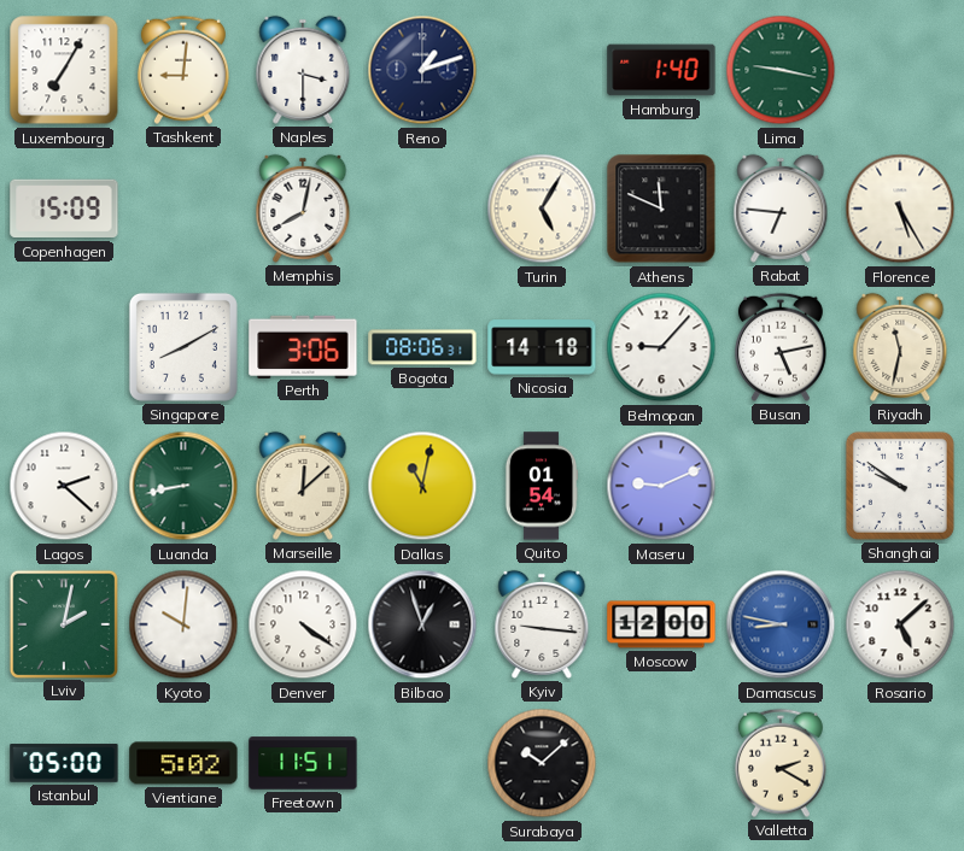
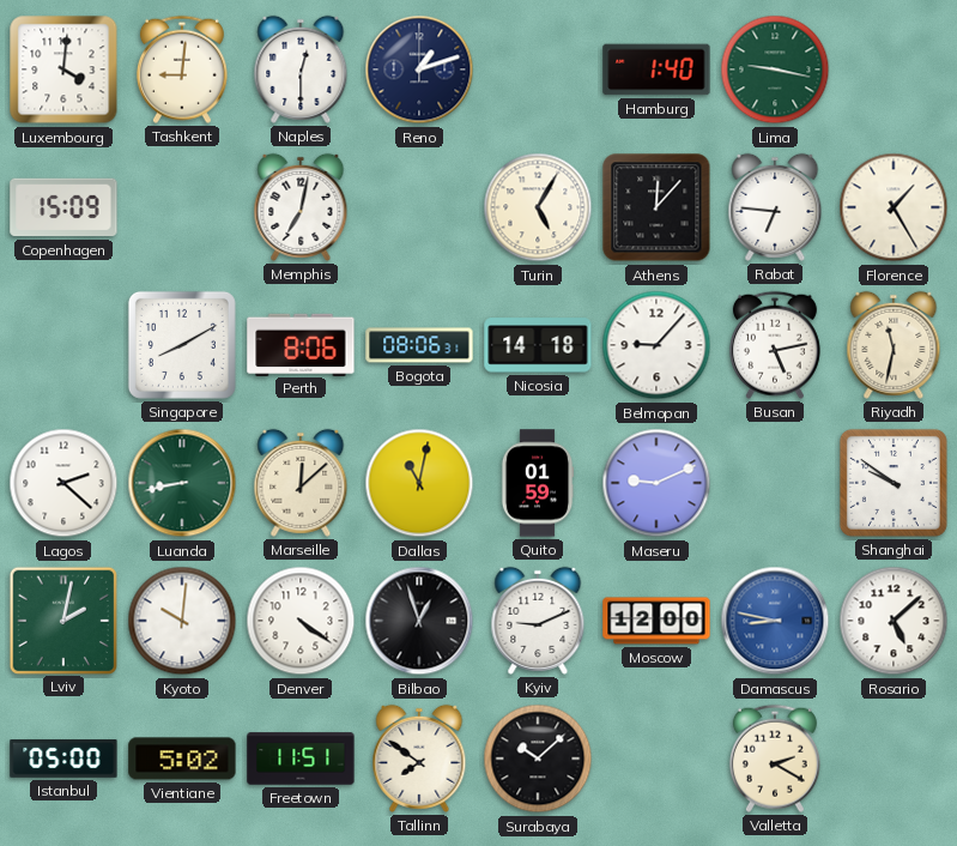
Luxembourg: 7:05 -> 4:01
Naples: 3:30 -> 12:30
Memphis: 8:02 -> 7:02
Athens: 11:49 -> 12:07
Florence: 5:25 -> 1:25
Perth: 3:06 -> 8:06
Quito: 01:54 -> 01:59
Kyiv: 9:16 -> 9:11
Tallinn: none -> 7:51
